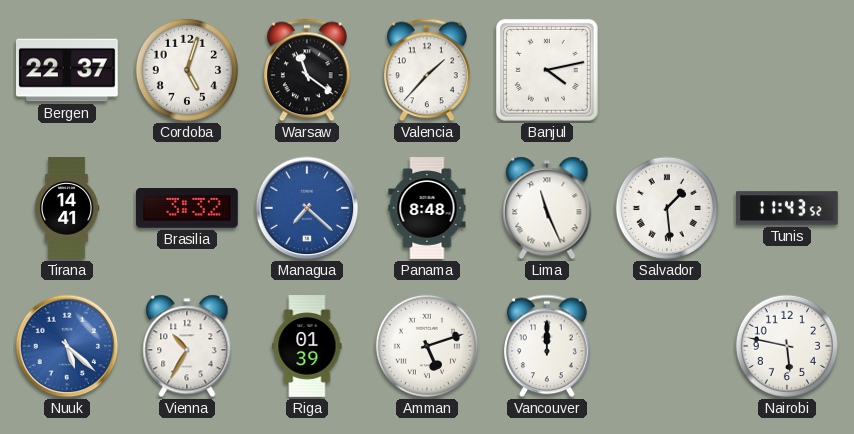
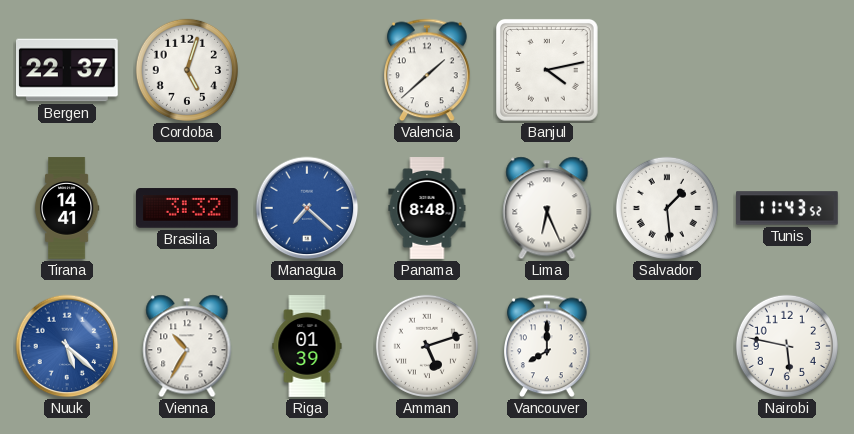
Warsaw: 11:21 -> none
Valencia: 1:37 -> 1:38
Lima: 11:26 -> 6:26
Vancouver: 12:00 -> 8:00
